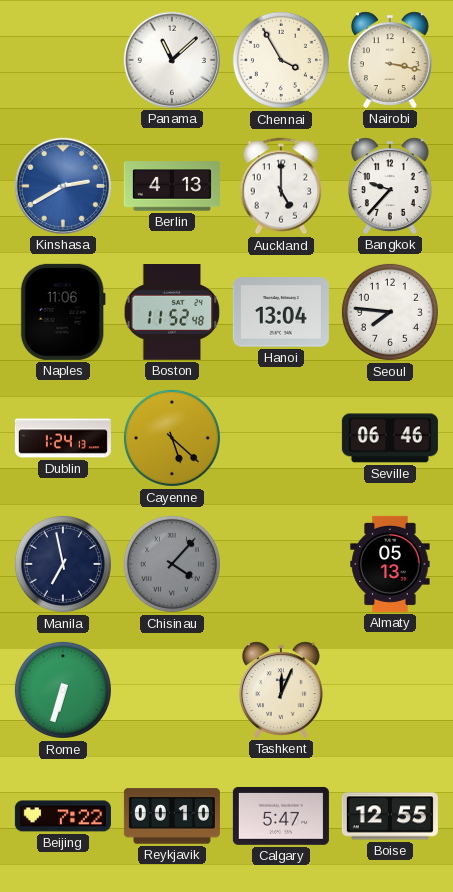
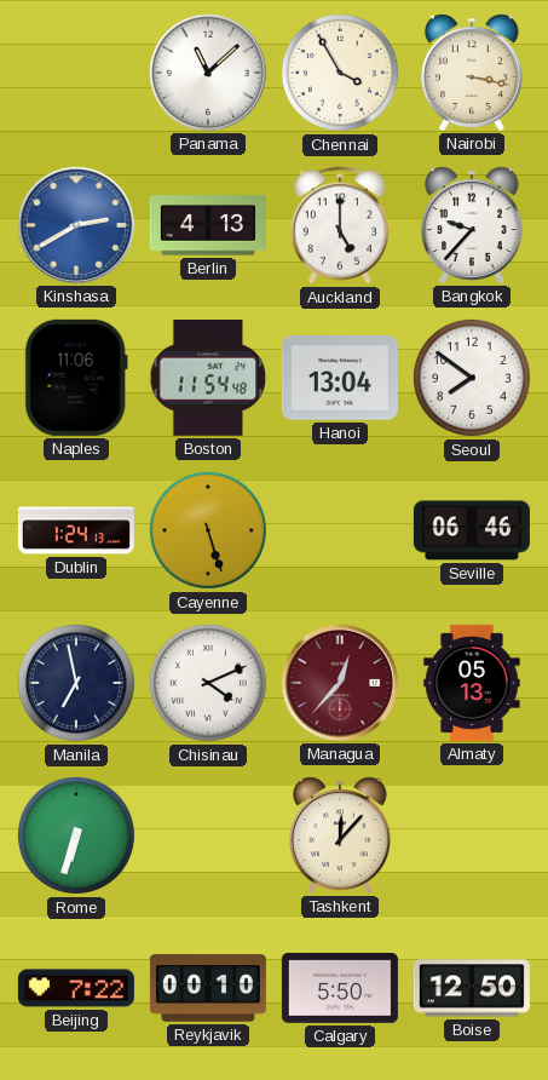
Boston: 11:52 -> 11:54
Seoul: 7:46 -> 7:51
Cayenne: 5:22 -> 5:27
Chisinau: 4:07 -> 4:11
Chisinau dial: grey -> white
Managua: none -> 12:37
Tashkent: 12:04 -> 12:07
Calgary: 5:47 -> 5:50
Boise: 12:55 -> 12:50
